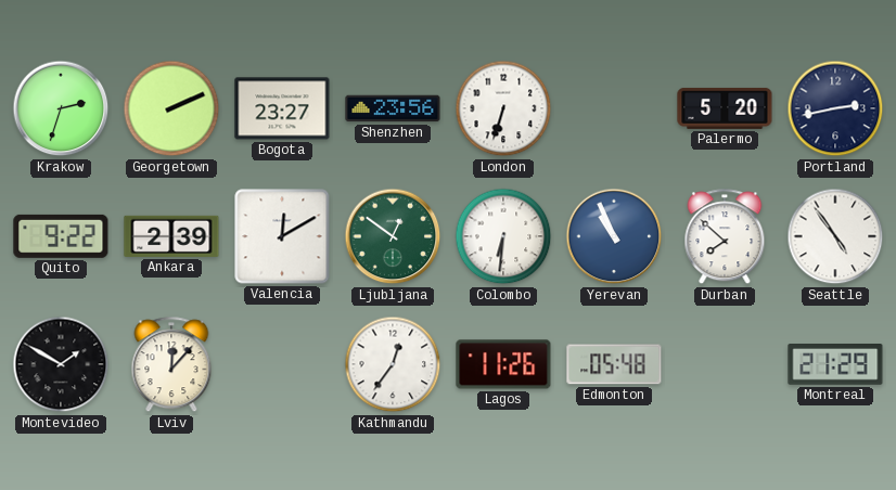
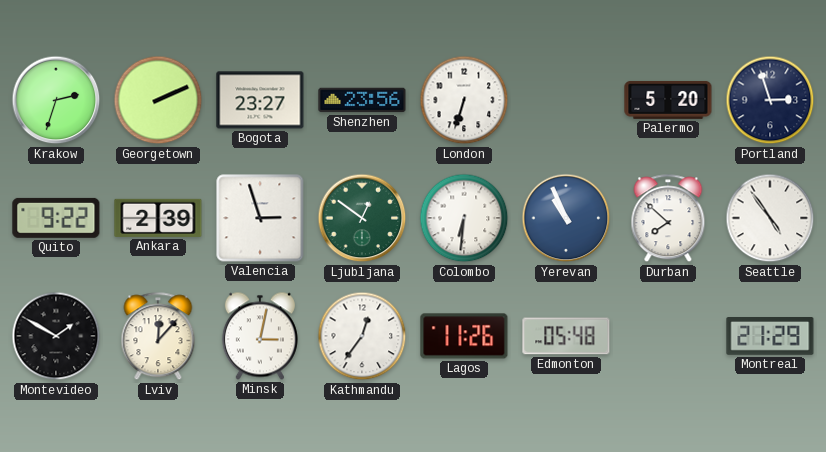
Portland: 2:43 -> 2:57
Valencia: 12:10 -> 2:57
Minsk: none -> 3:02
